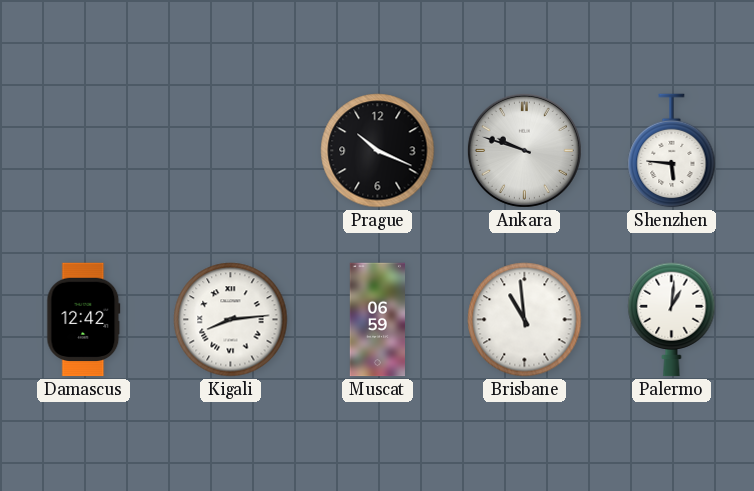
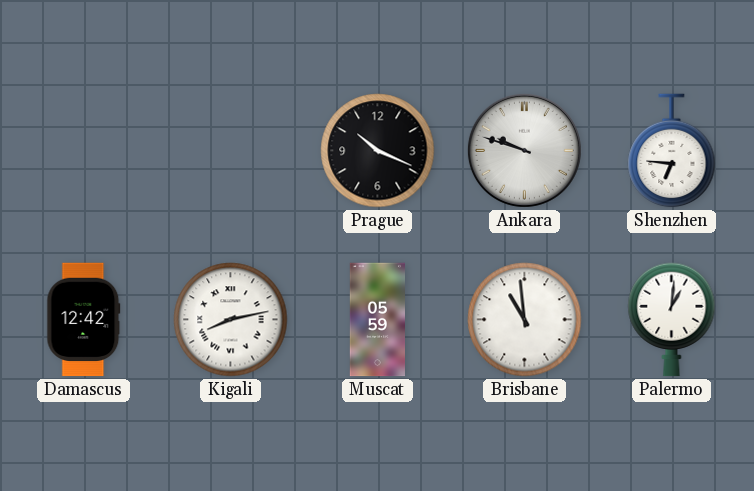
Shenzhen: 5:46 -> 6:46
Kigali: 8:14 -> 8:13
Muscat: 06:59 -> 05:59
